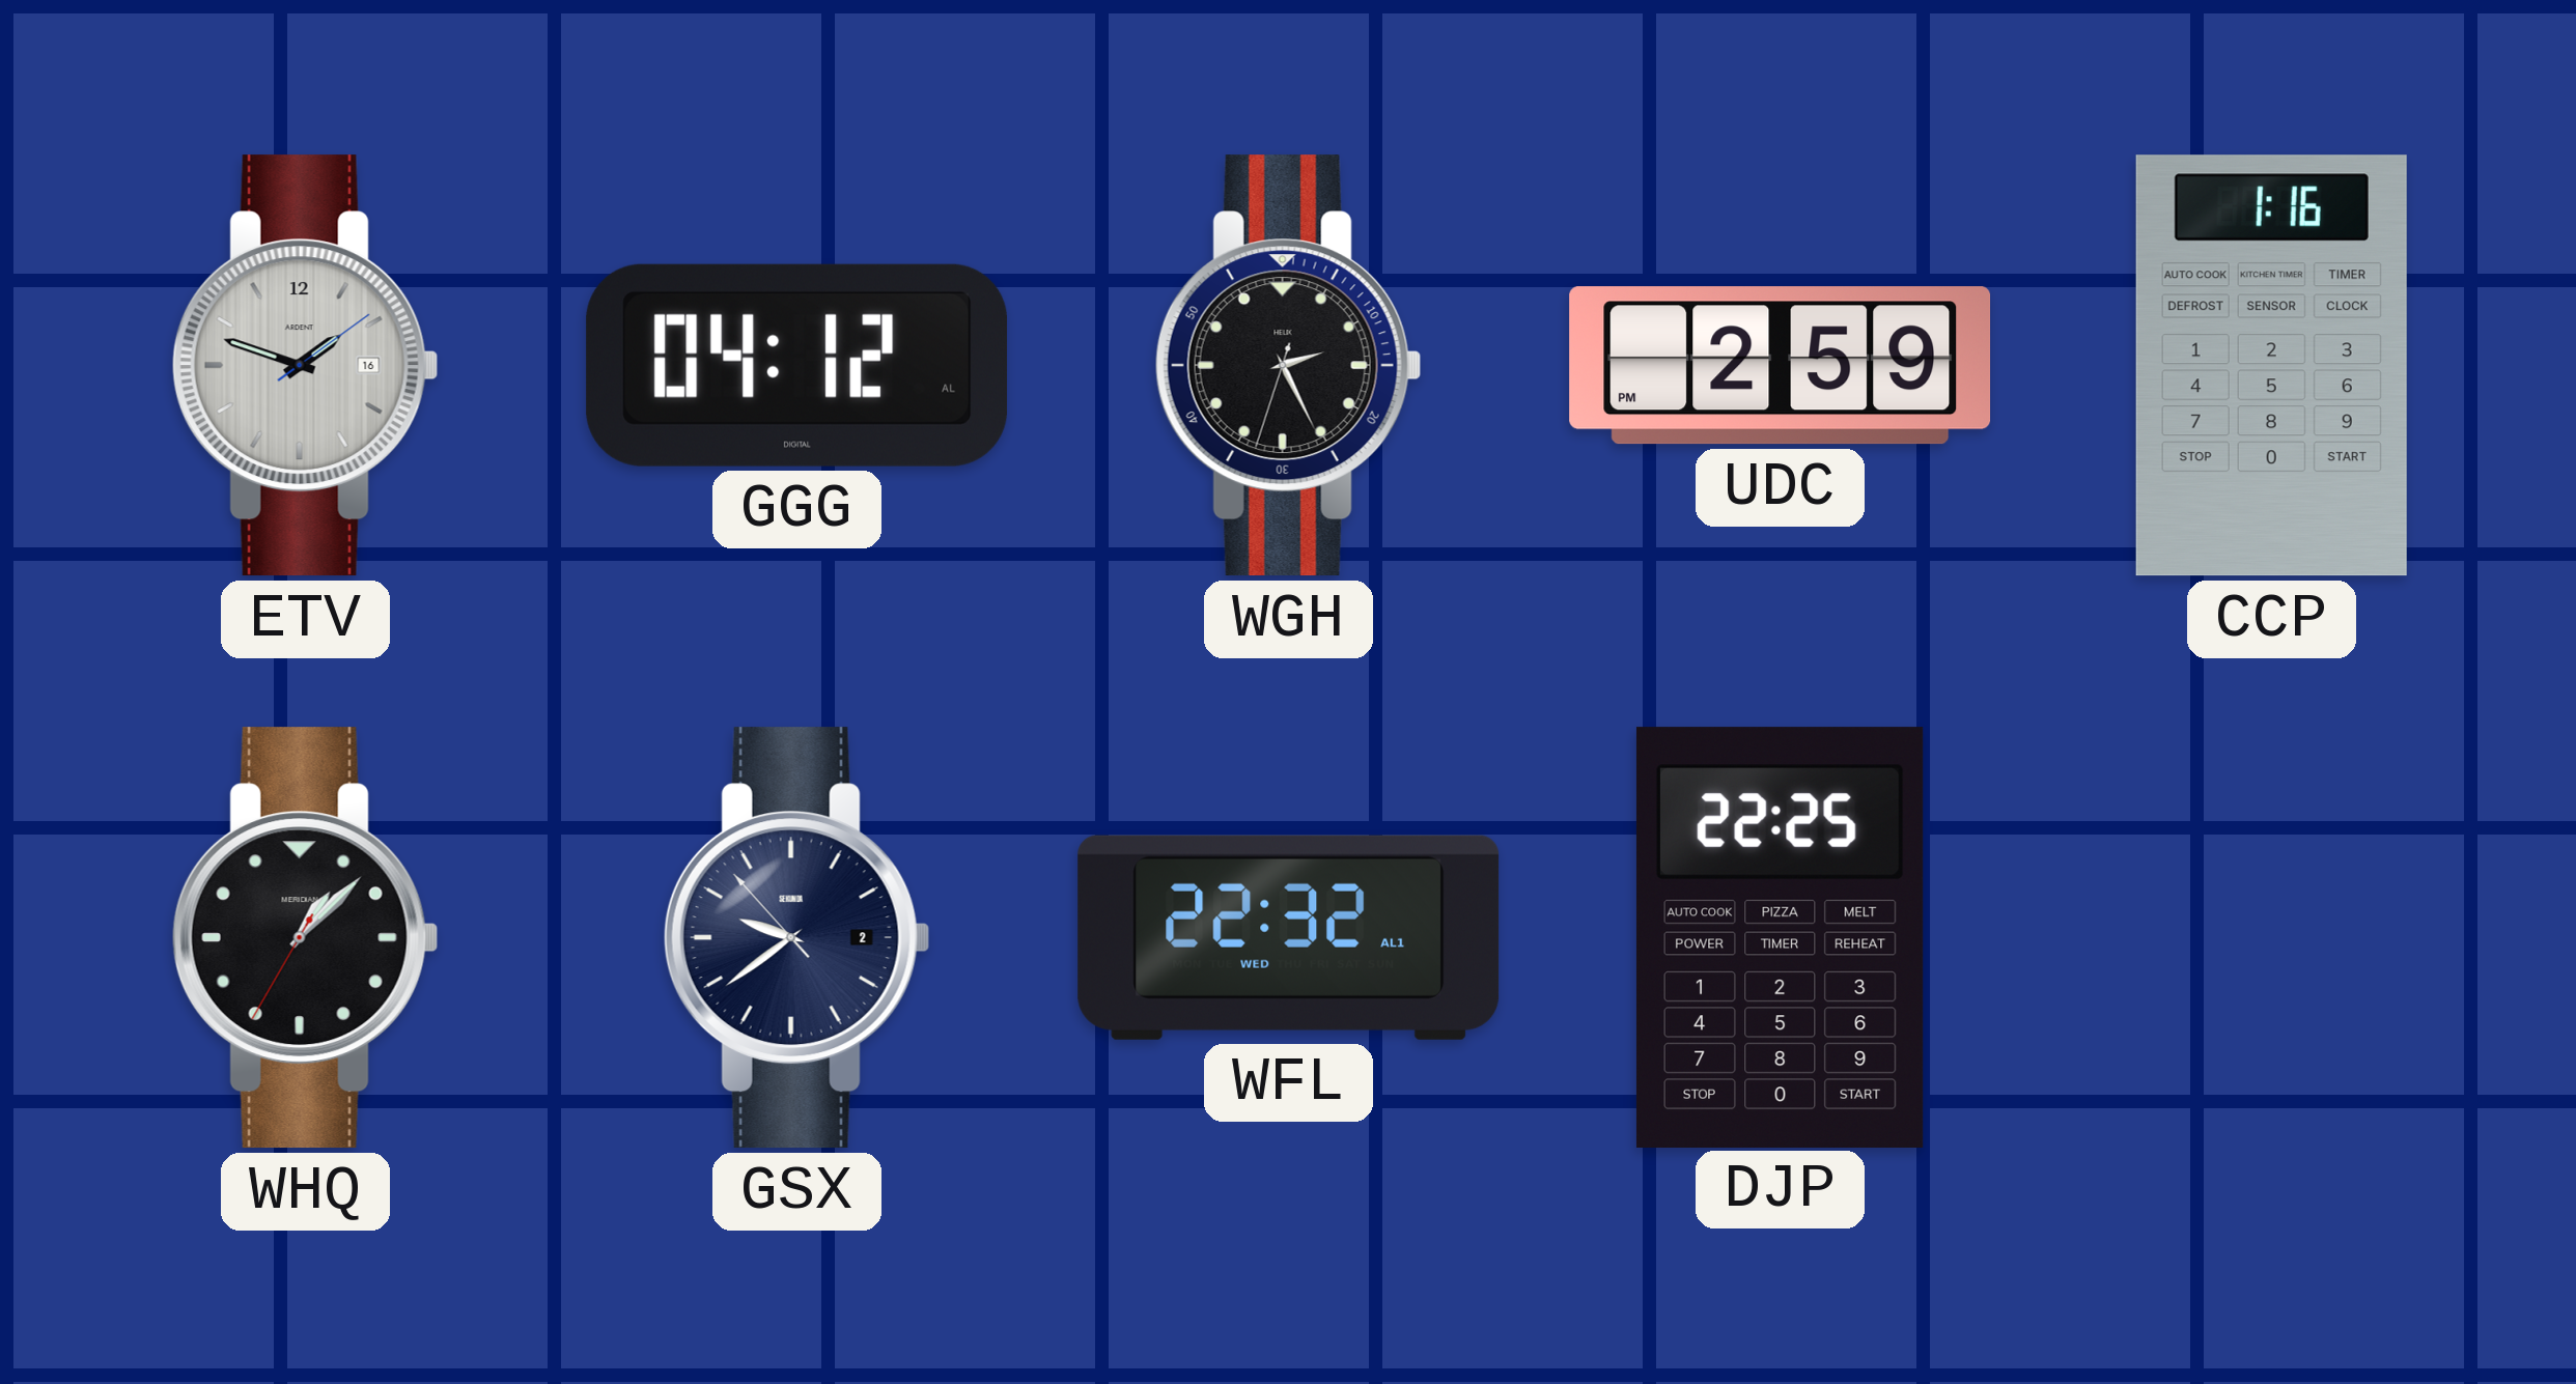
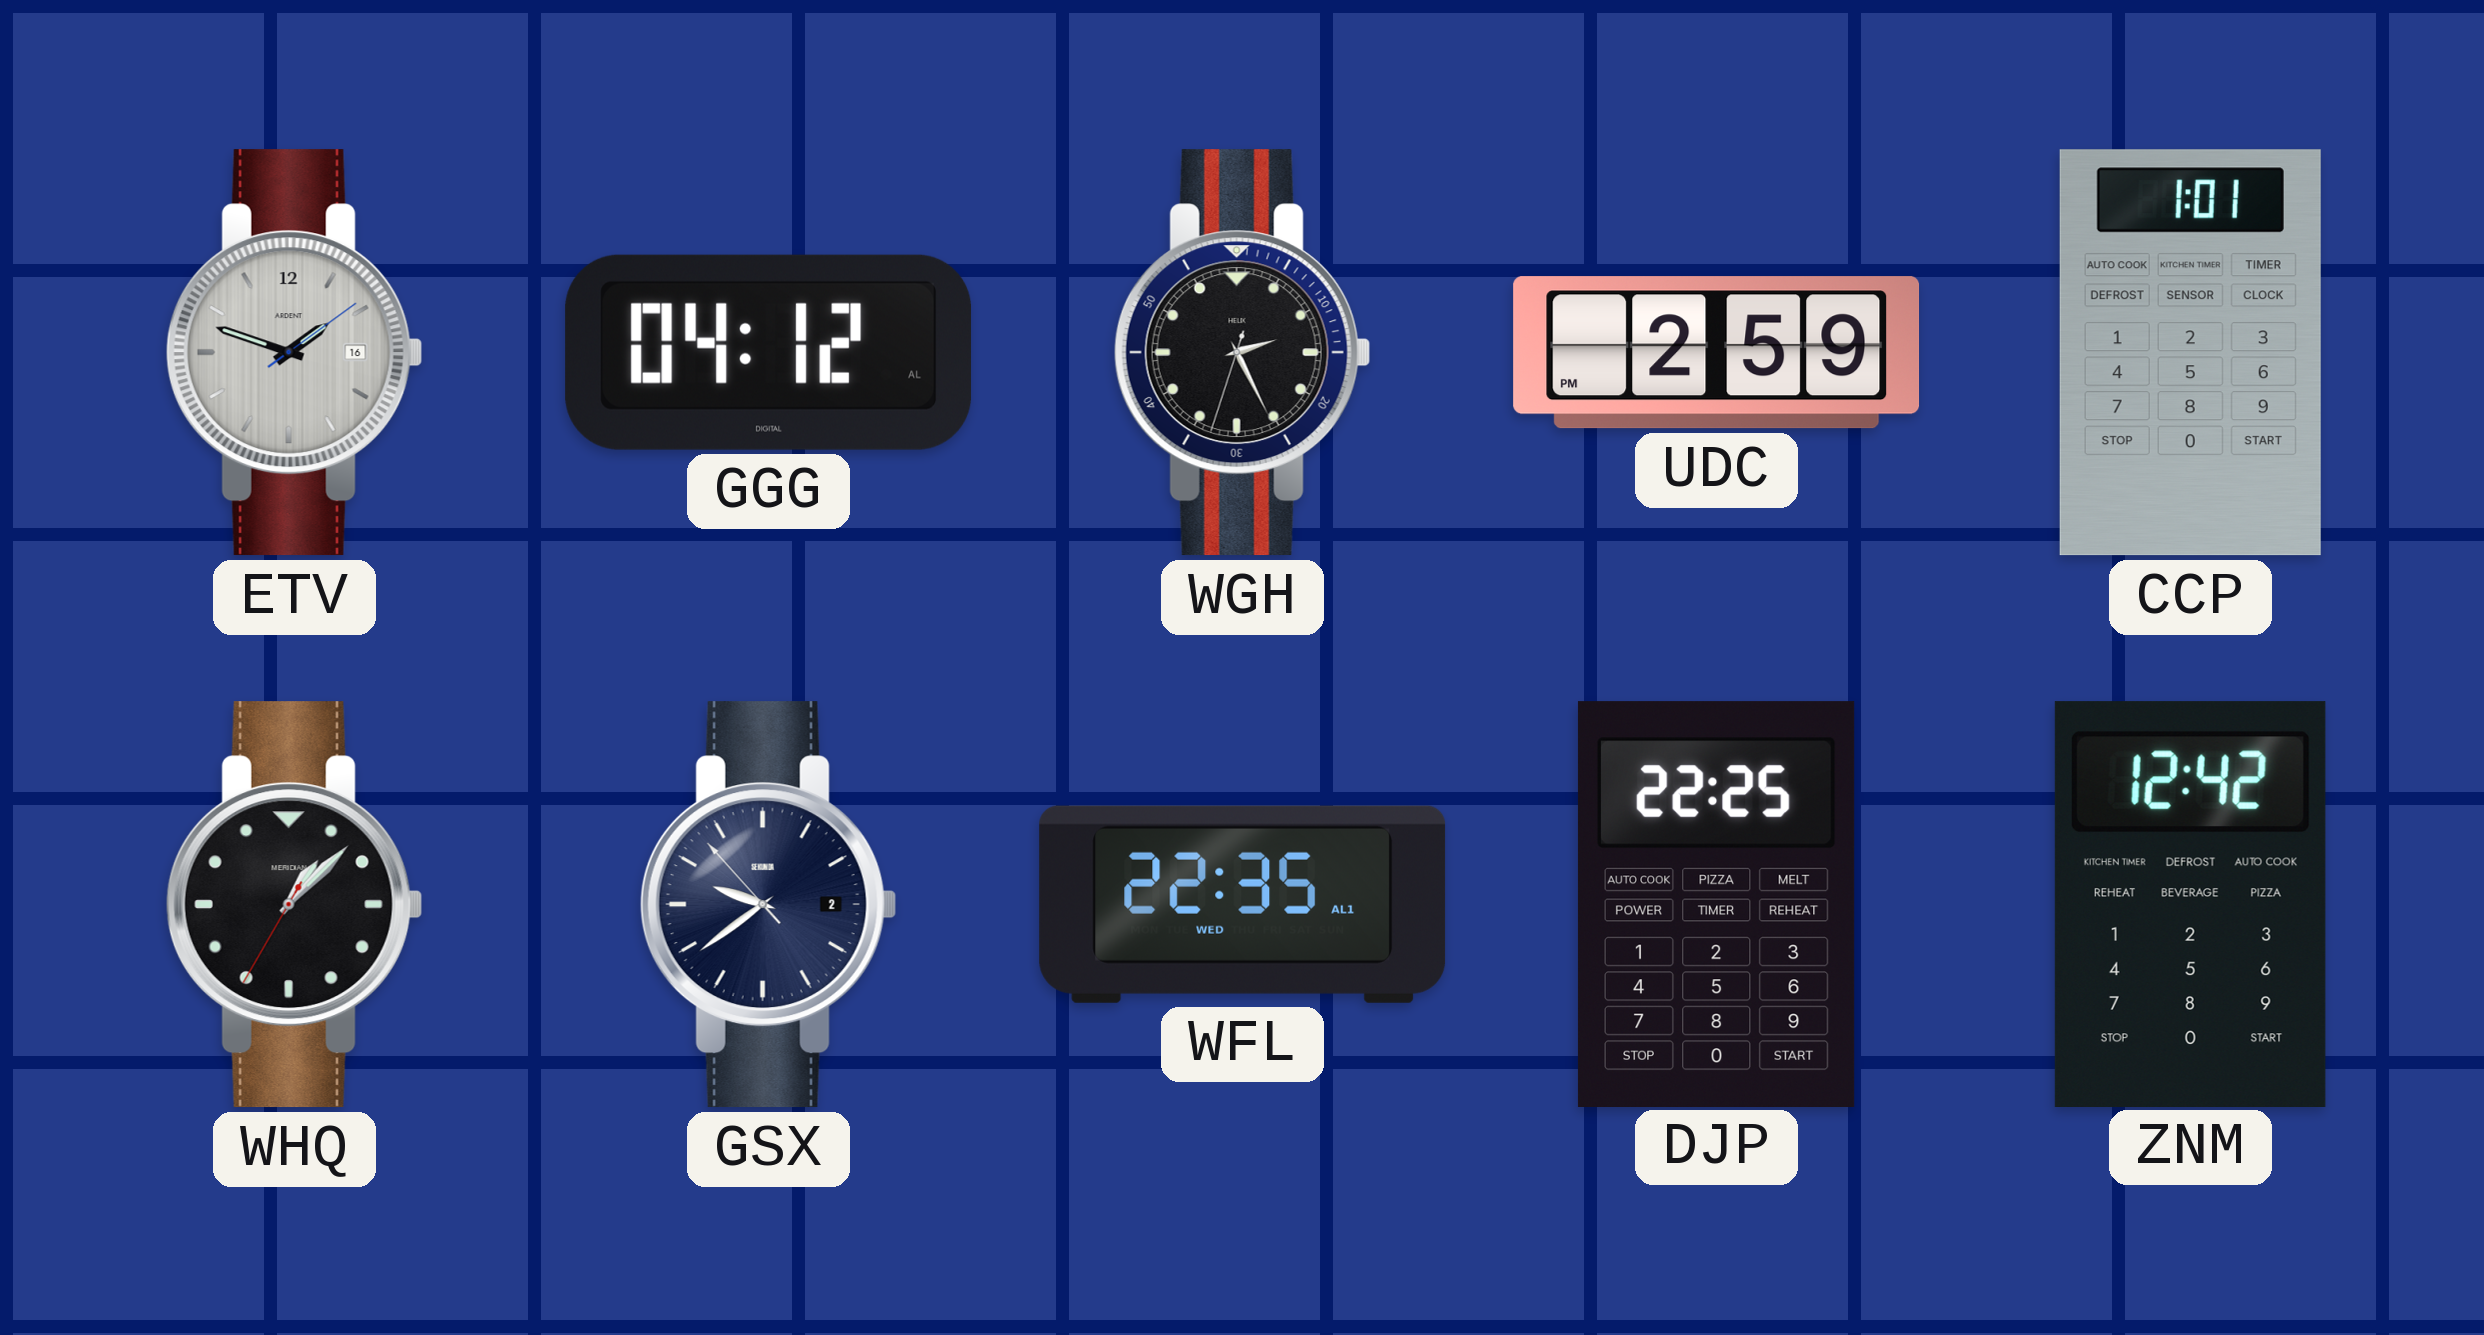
CCP: 1:16 -> 1:01
WFL: 22:32 -> 22:35
ZNM: none -> 12:42
